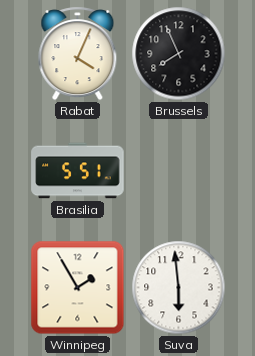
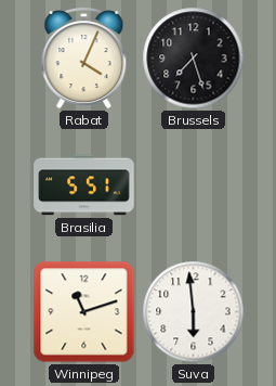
Brussels: 7:56 -> 7:27
Winnipeg: 1:55 -> 11:12
